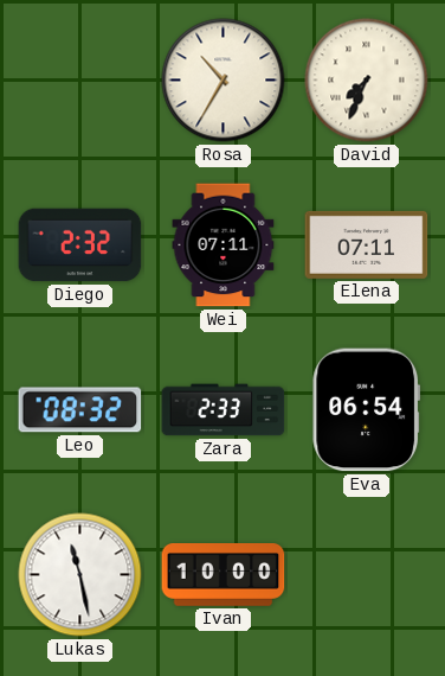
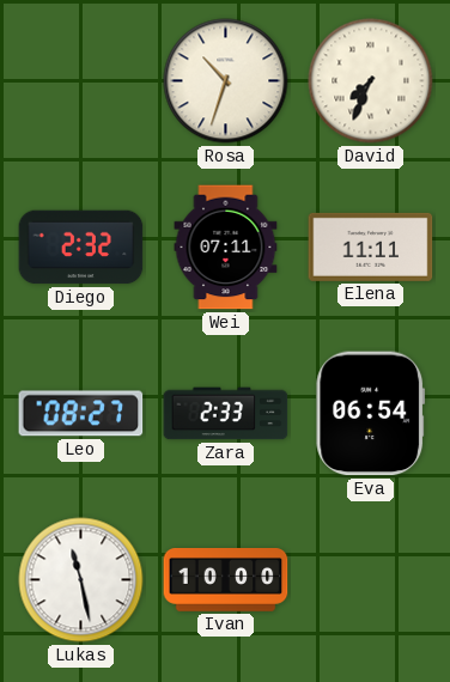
Rosa: 10:35 -> 10:33
Elena: 07:11 -> 11:11
Leo: 08:32 -> 08:27
